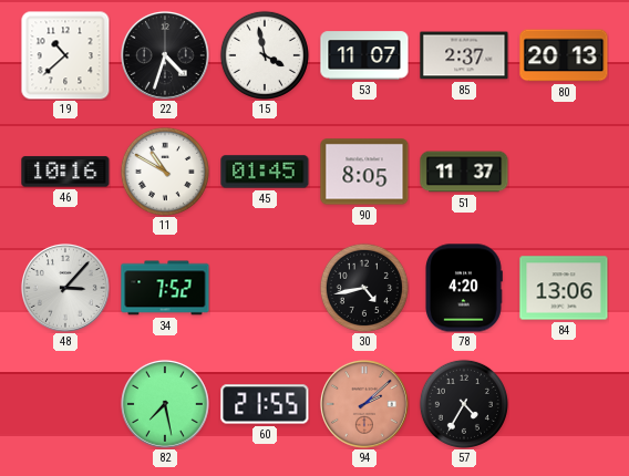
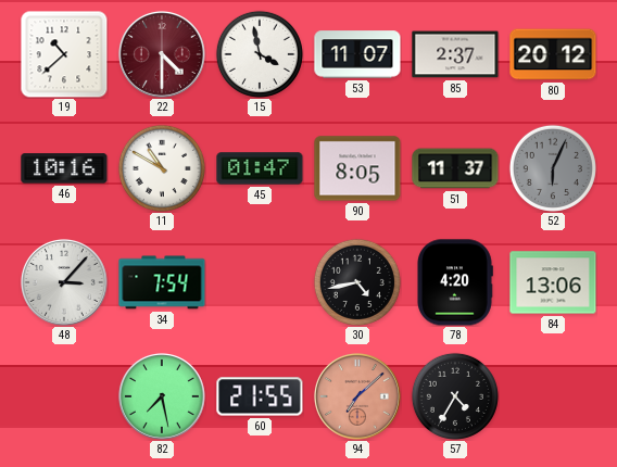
22: 4:33 -> 4:30
22 dial: black -> burgundy
80: 20:13 -> 20:12
45: 01:45 -> 01:47
52: none -> 6:04
34: 7:52 -> 7:54
94: 2:08 -> 7:08
